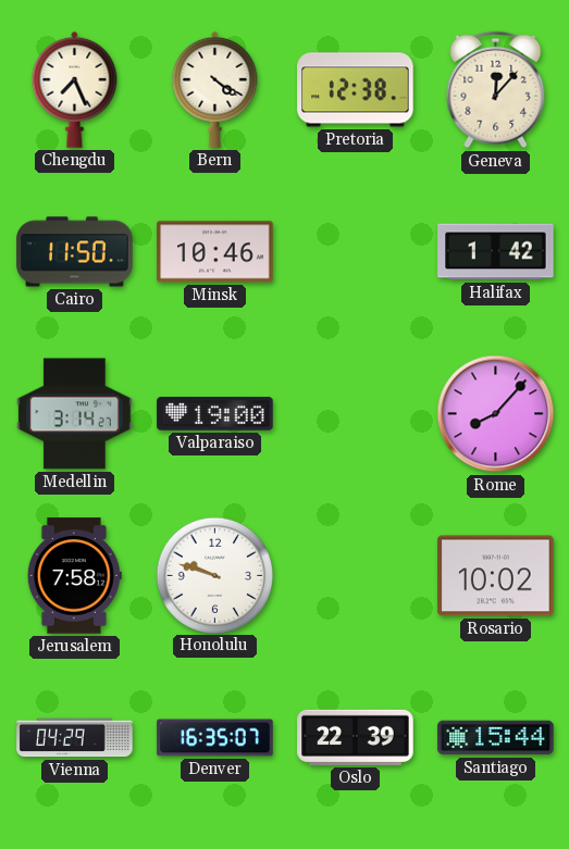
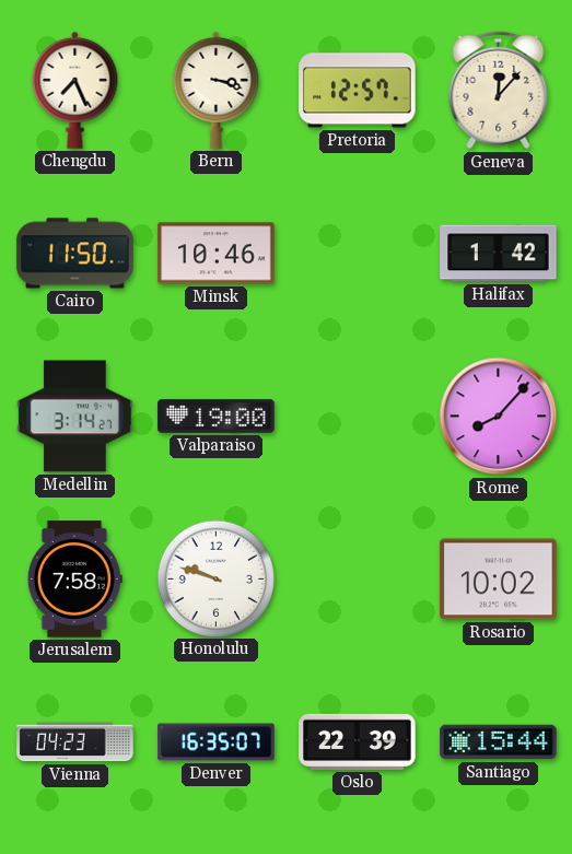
Bern: 4:21 -> 3:18
Pretoria: 12:38 -> 12:57
Vienna: 04:29 -> 04:23
